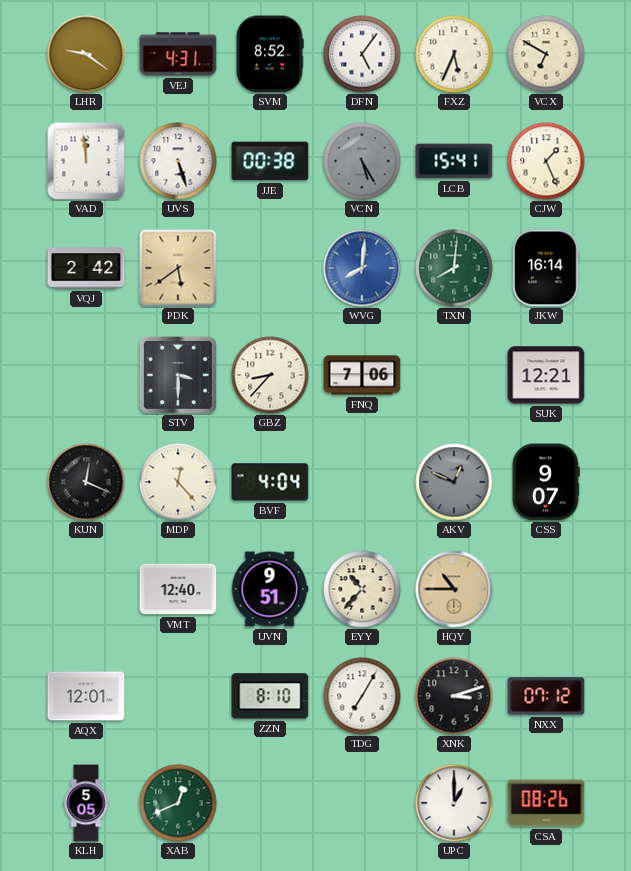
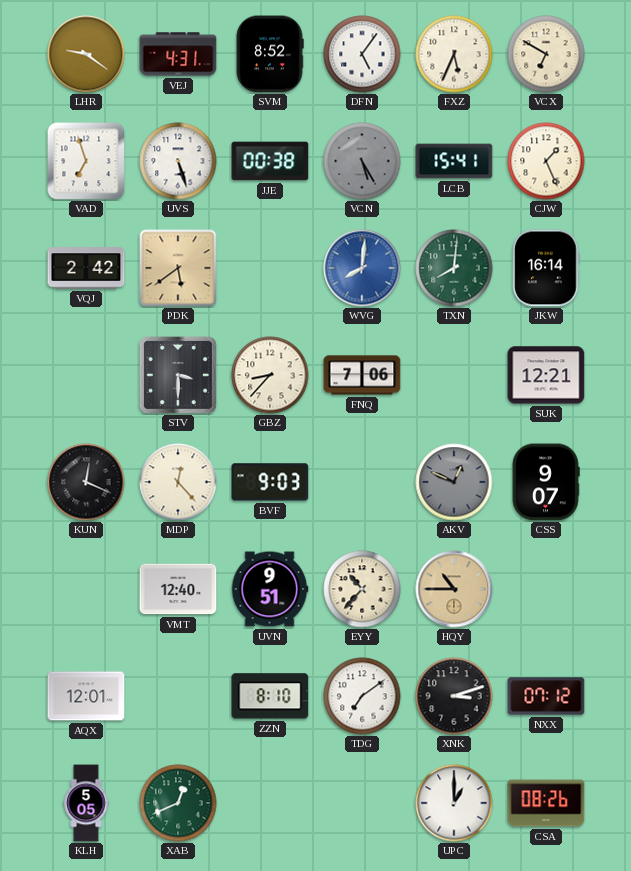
VAD: 11:59 -> 6:57
BVF: 4:04 -> 9:03
TDG: 7:05 -> 7:09
